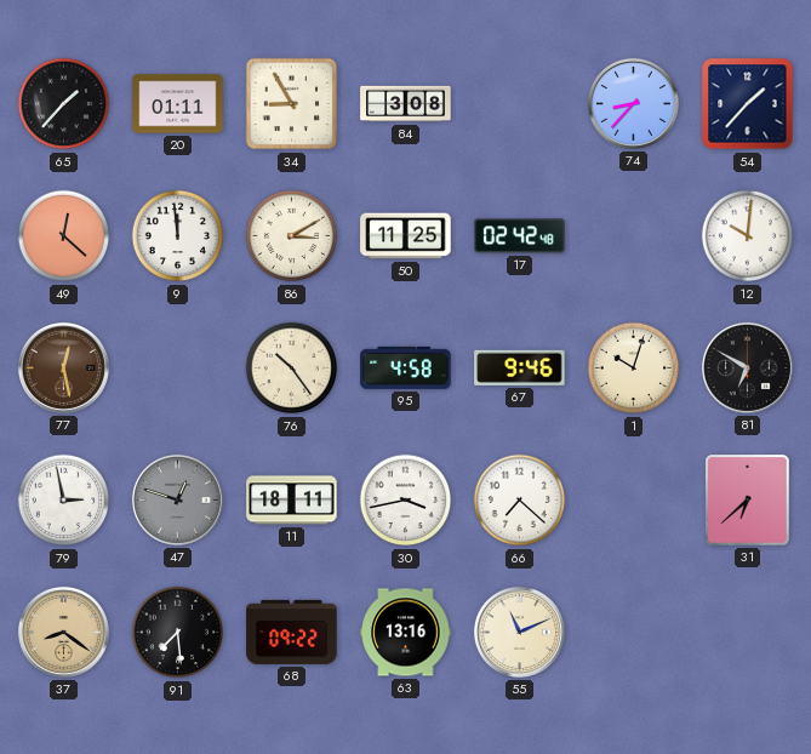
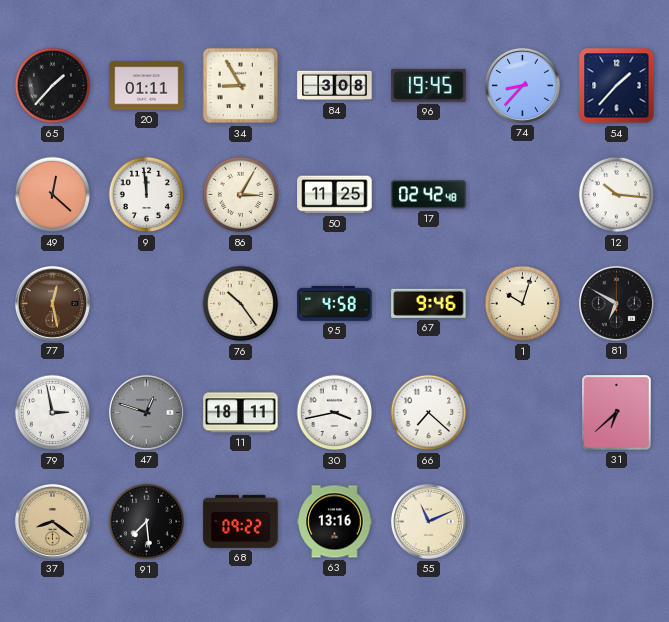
96: none -> 19:45
86: 3:10 -> 3:05
12: 10:01 -> 10:16
